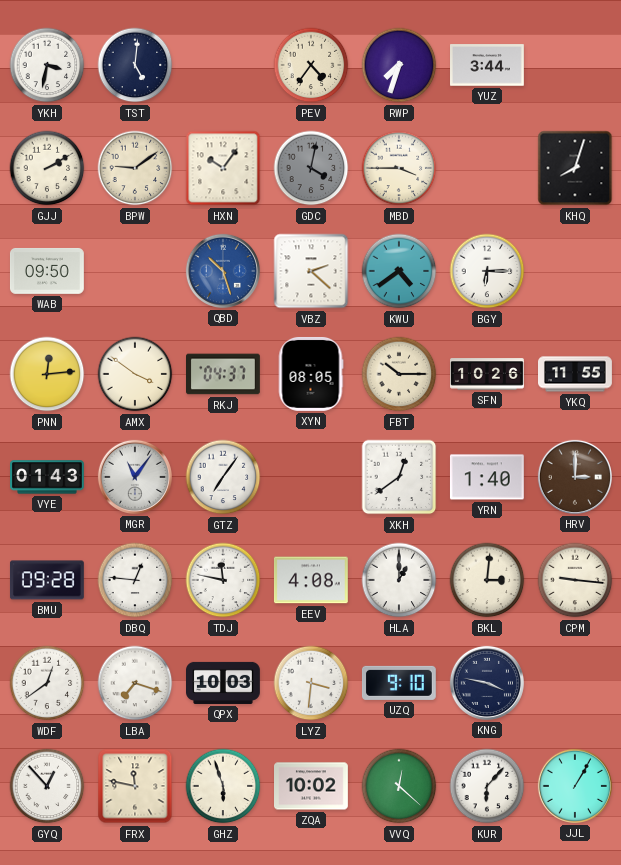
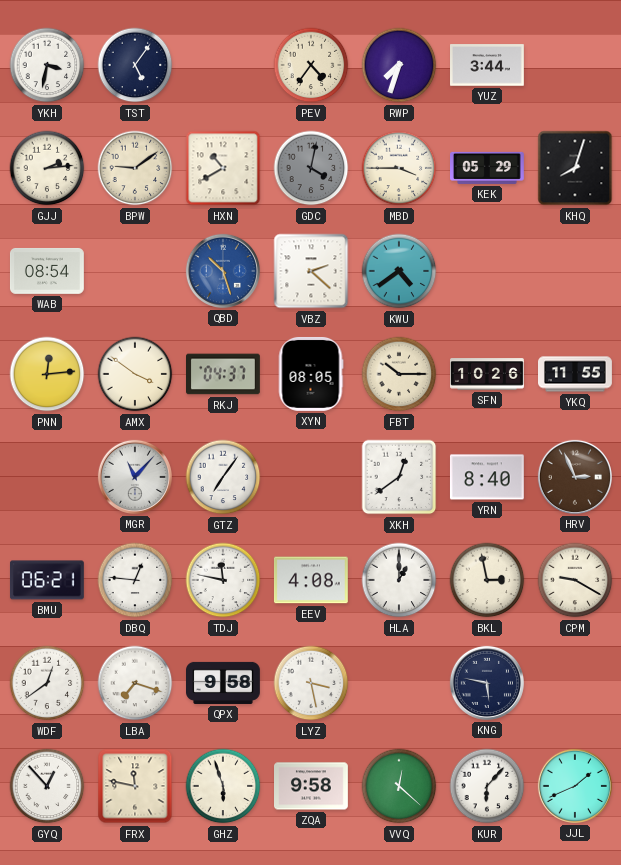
TST: 5:01 -> 5:06
GJJ: 2:10 -> 2:14
HXN: 10:06 -> 10:40
KEK: none -> 05:29
WAB: 09:50 -> 08:54
BGY: 6:15 -> none
VYE: 01:43 -> none
MGR: 11:06 -> 11:07
YRN: 1:40 -> 8:40
HRV: 3:00 -> 2:56
BMU: 09:28 -> 06:21
BKL: 3:01 -> 2:58
CPM: 9:16 -> 9:20
QPX: 10:03 -> 9:58
LYZ: 3:31 -> 3:28
UZQ: 9:10 -> none
KNG: 3:47 -> 5:47
ZQA: 10:02 -> 9:58
JJL: 1:05 -> 1:41
